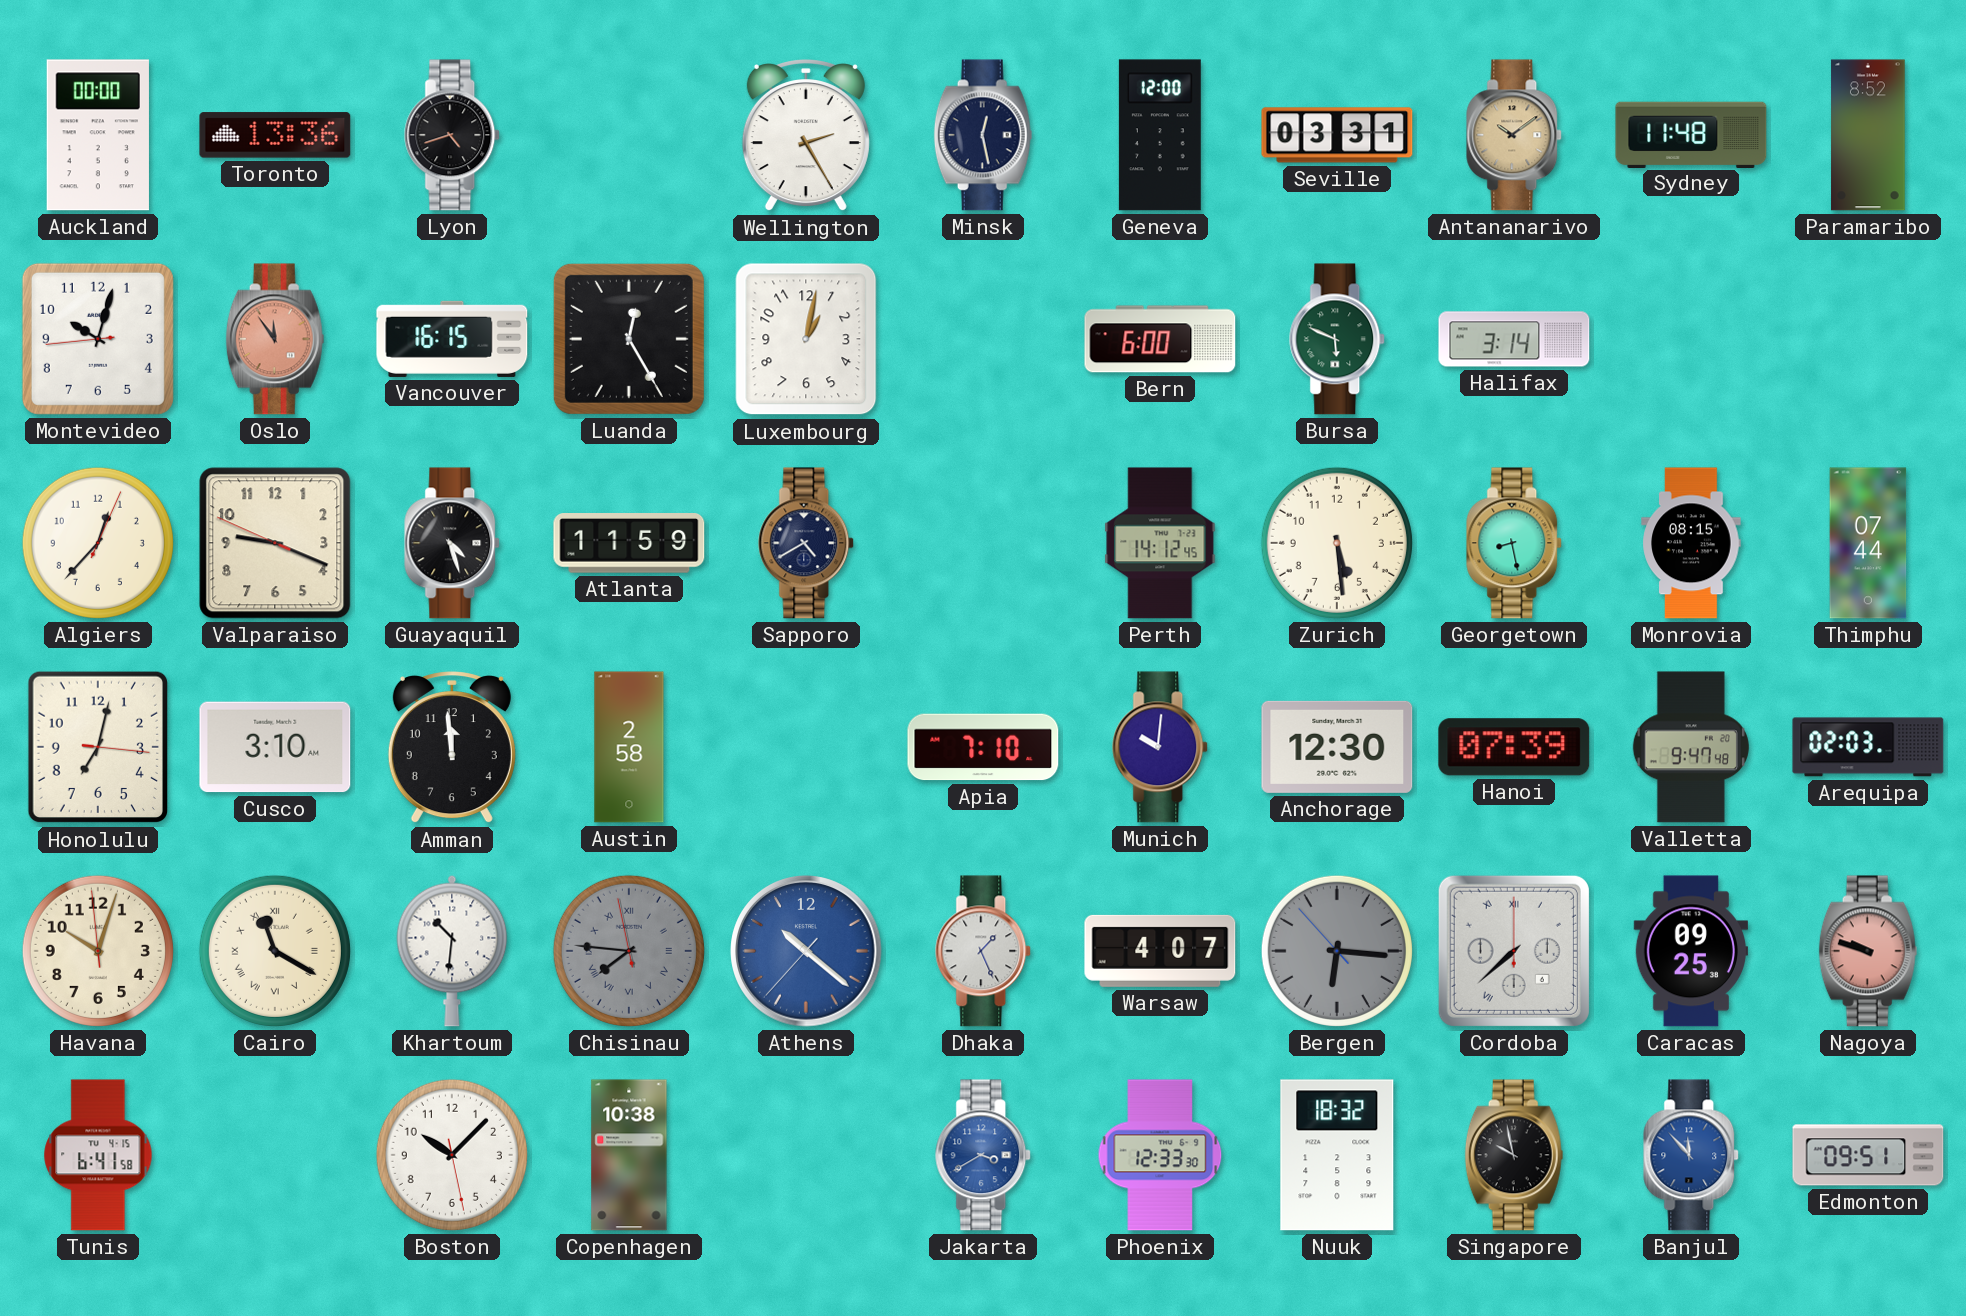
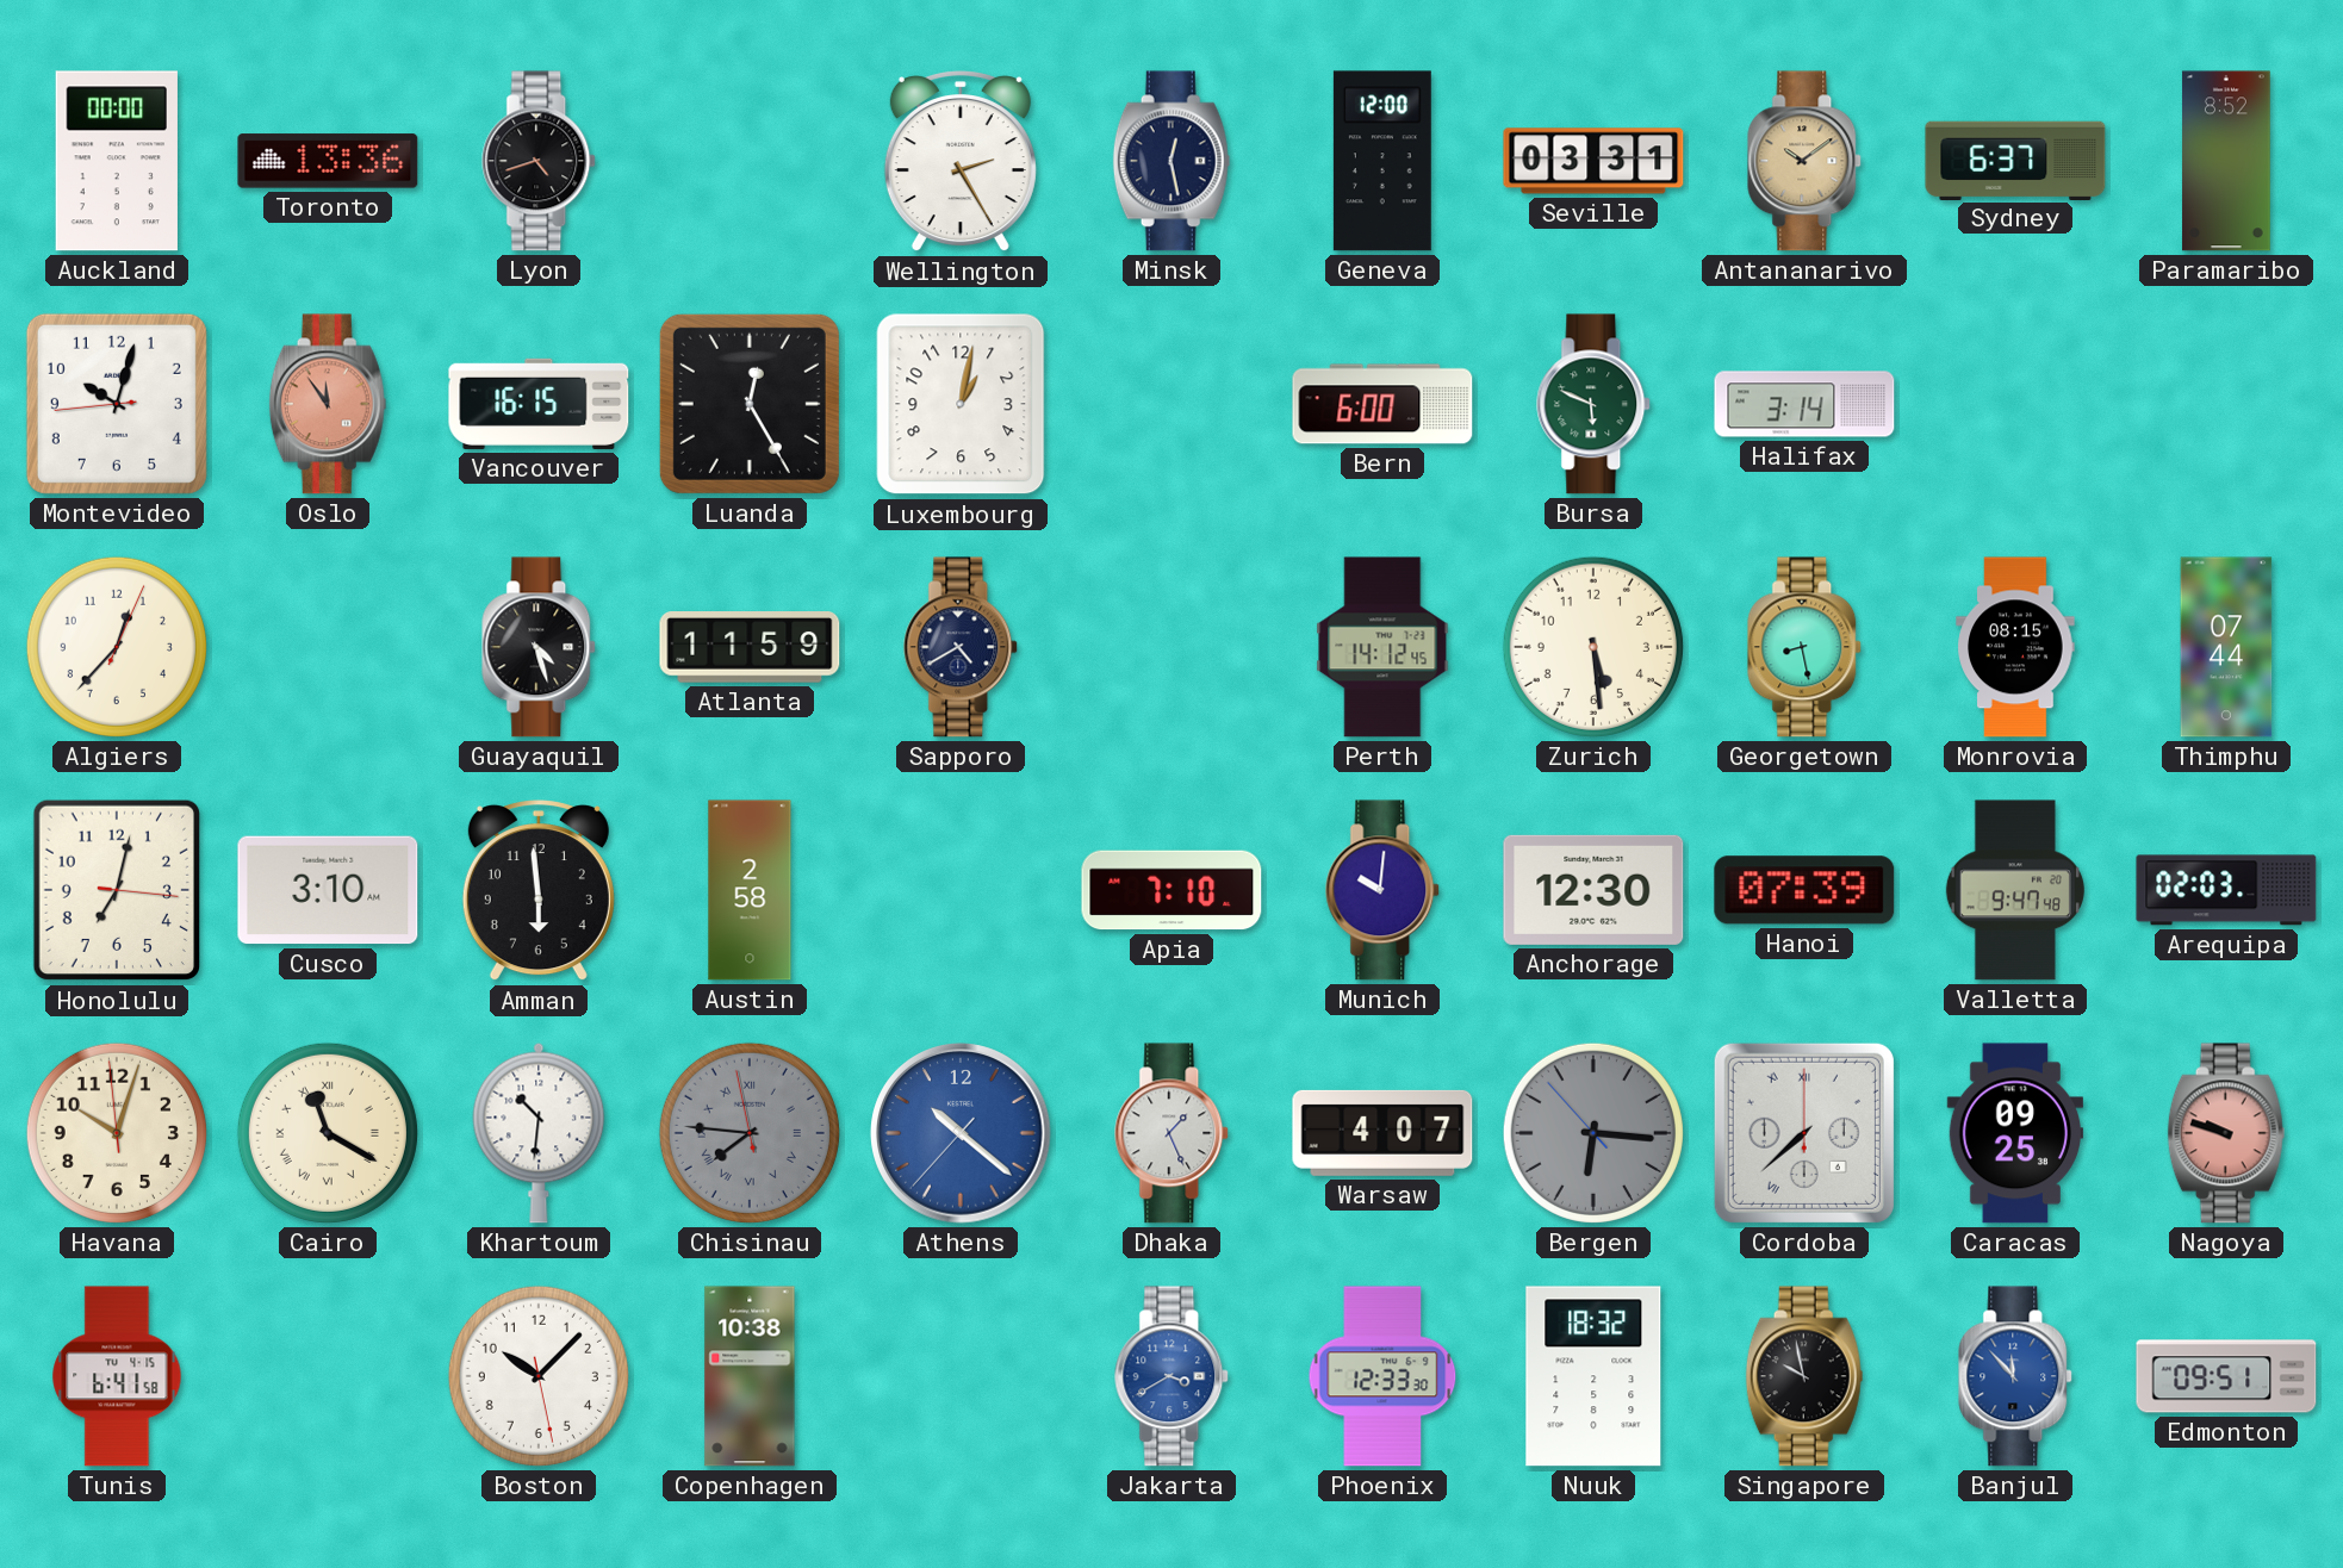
Sydney: 11:48 -> 6:37
Valparaiso: 9:18 -> none
Amman: 11:59 -> 5:59
